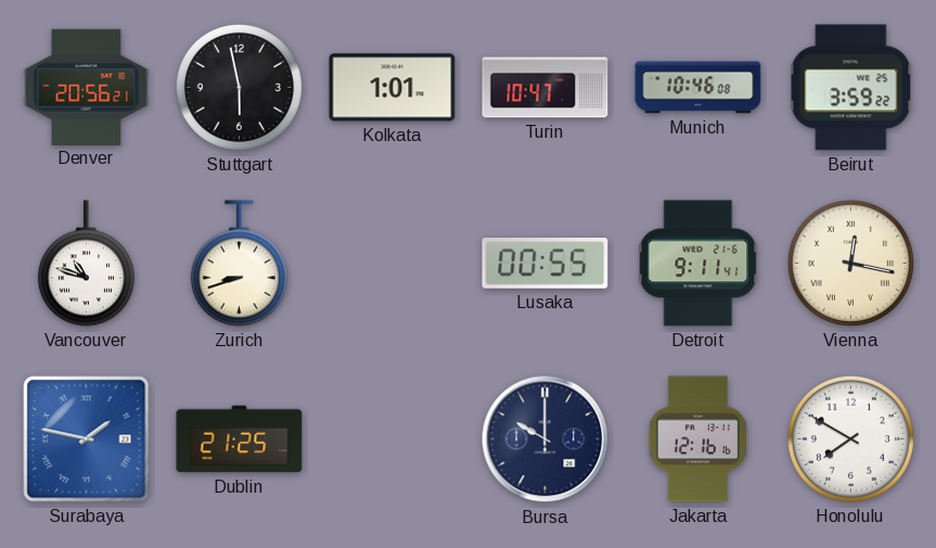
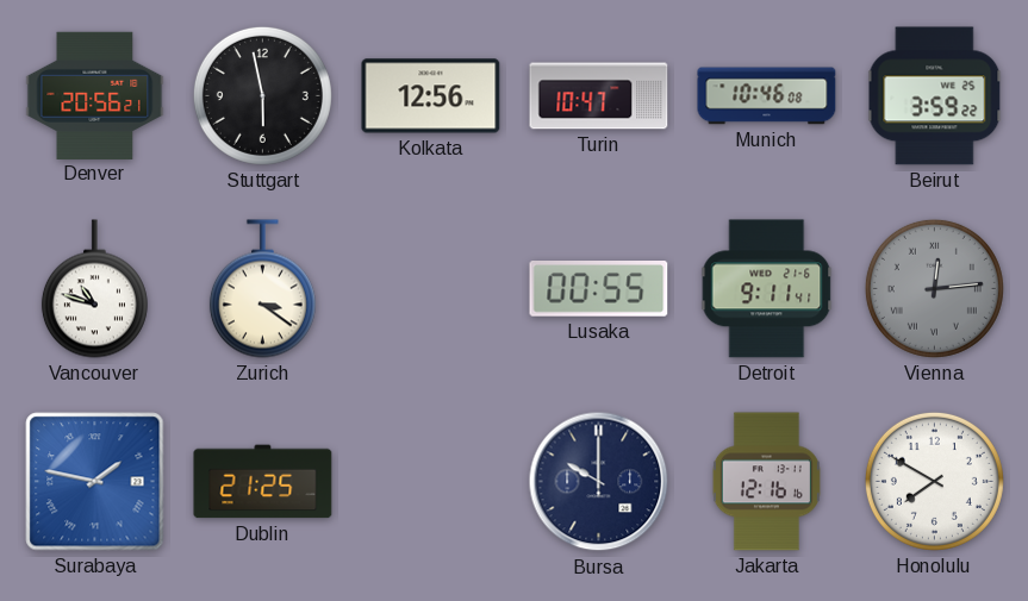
Kolkata: 1:01 -> 12:56
Zurich: 8:42 -> 3:21
Vienna: 12:17 -> 12:14
Vienna dial: cream -> grey
